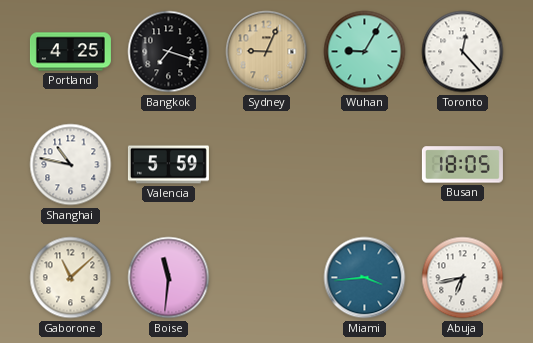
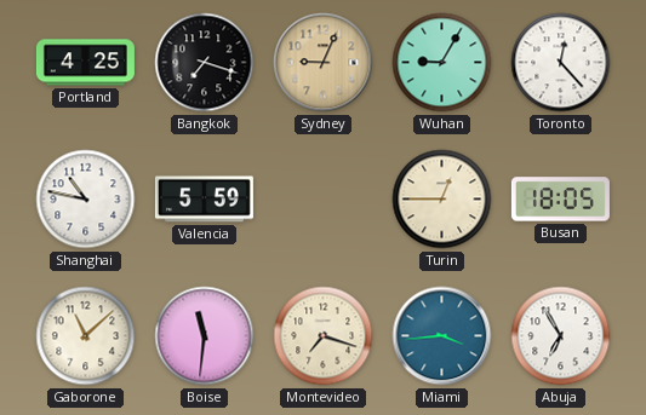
Turin: none -> 12:45
Montevideo: none -> 7:18
Abuja: 6:43 -> 6:55
